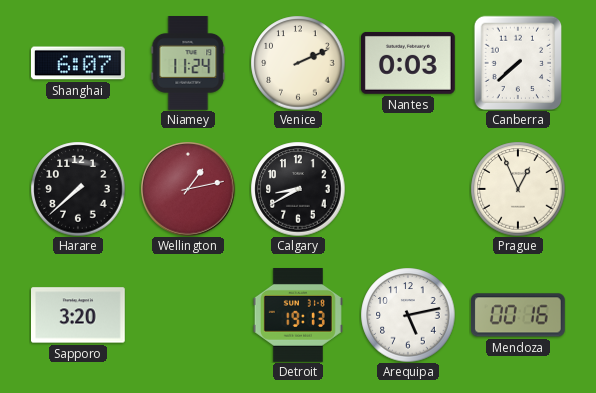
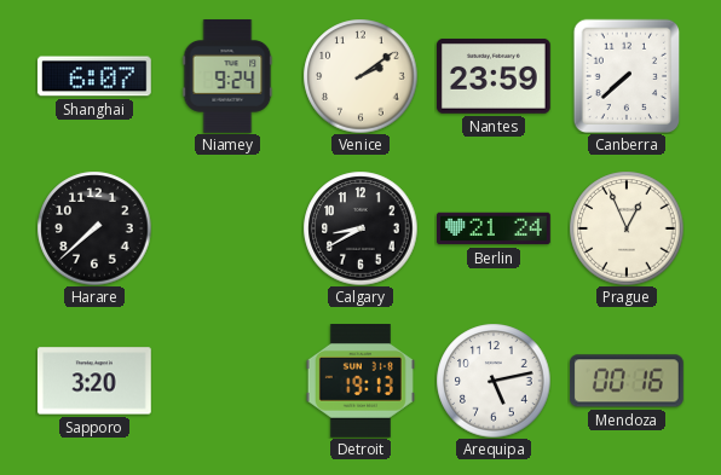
Niamey: 11:24 -> 9:24
Venice: 2:11 -> 2:09
Nantes: 0:03 -> 23:59
Wellington: 1:13 -> none
Berlin: none -> 21:24
